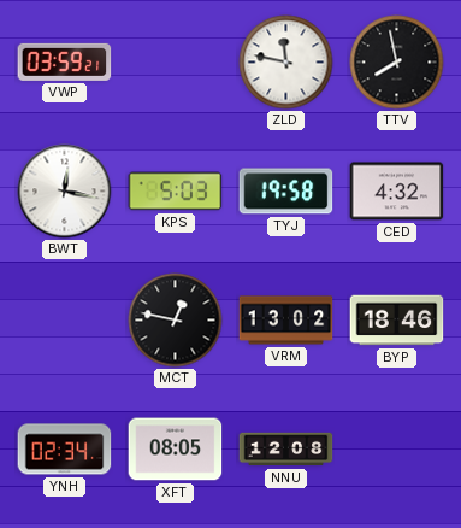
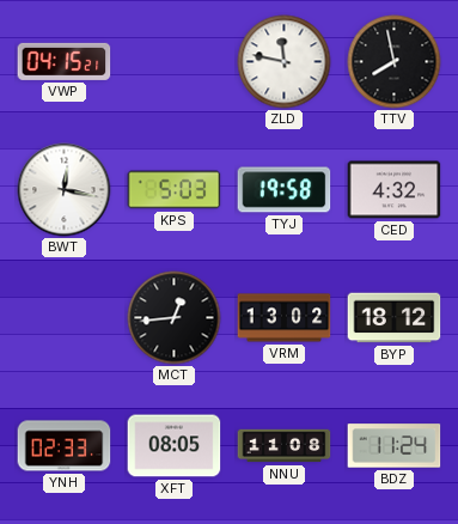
VWP: 03:59 -> 04:15
MCT: 12:47 -> 12:44
BYP: 18:46 -> 18:12
YNH: 02:34 -> 02:33
NNU: 12:08 -> 11:08
BDZ: none -> 11:24
